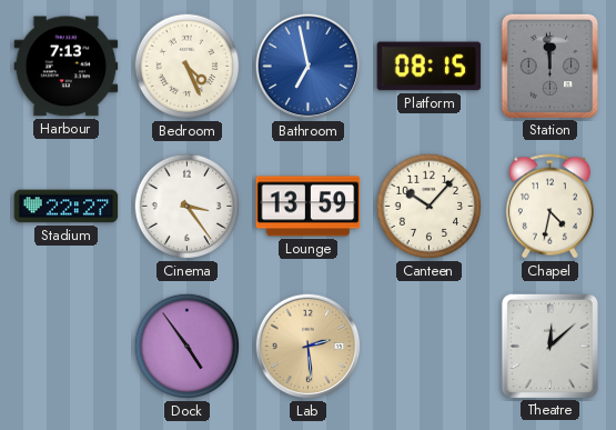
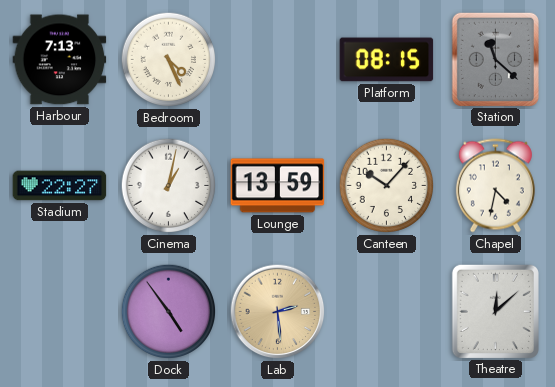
Bathroom: 6:58 -> none
Station: 11:59 -> 11:22
Cinema: 3:24 -> 1:02
